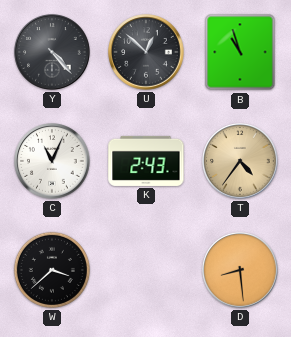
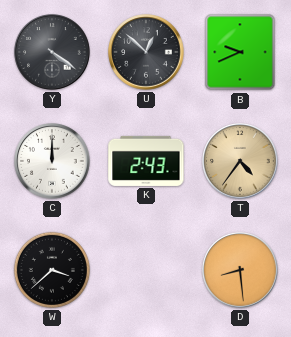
Y: 4:23 -> 4:21
B: 10:57 -> 9:41
C: 11:04 -> 12:00
